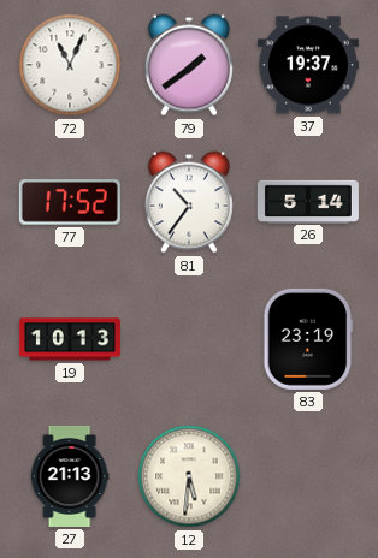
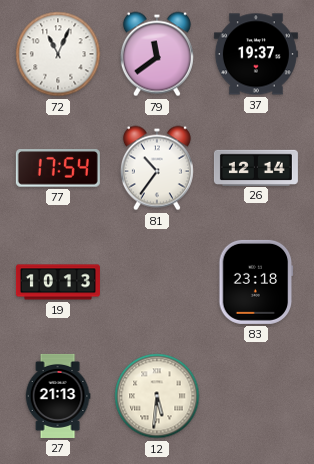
79: 1:39 -> 11:39
77: 17:52 -> 17:54
26: 5:14 -> 12:14
83: 23:19 -> 23:18
